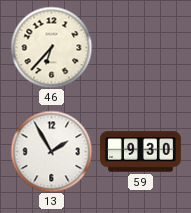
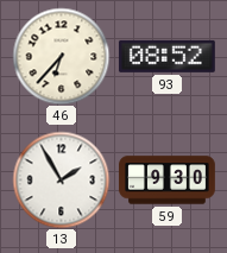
93: none -> 08:52
